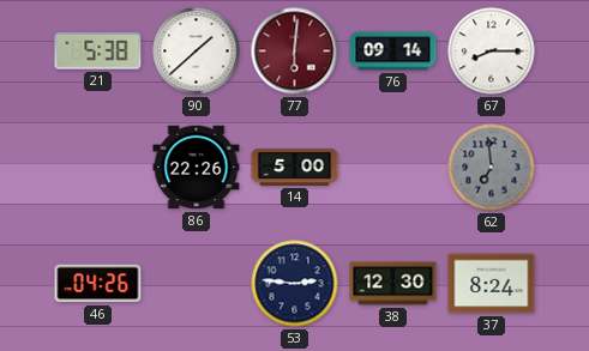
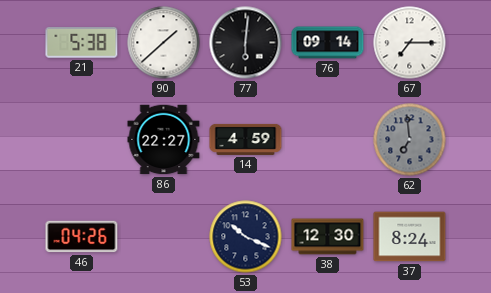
77 dial: burgundy -> black
67: 8:15 -> 7:15
86: 22:26 -> 22:27
14: 5:00 -> 4:59
53: 2:46 -> 10:19
